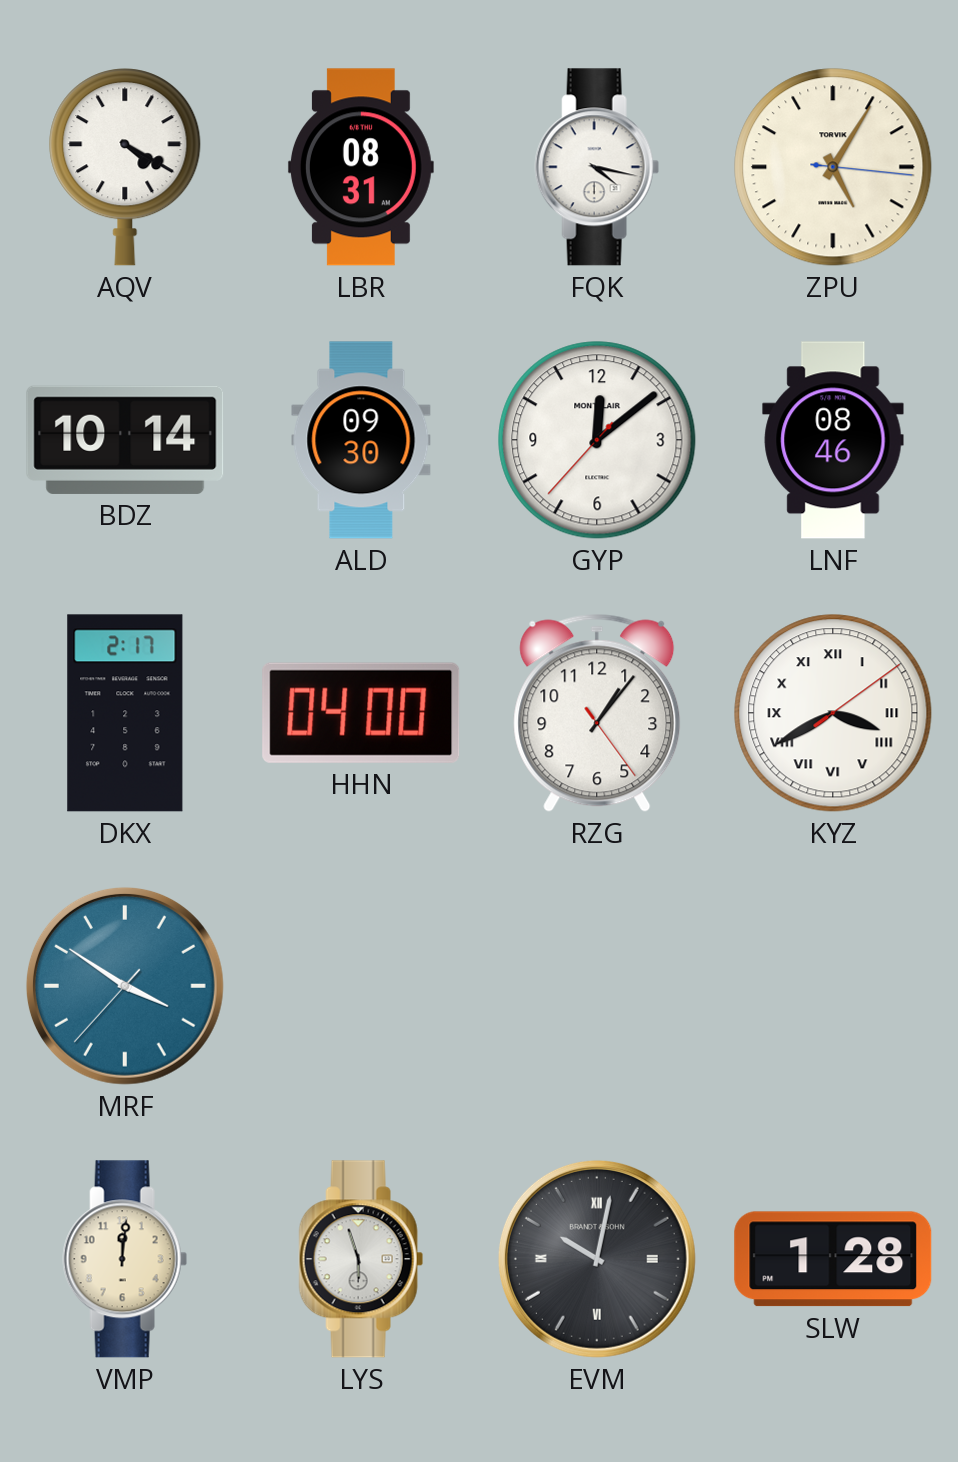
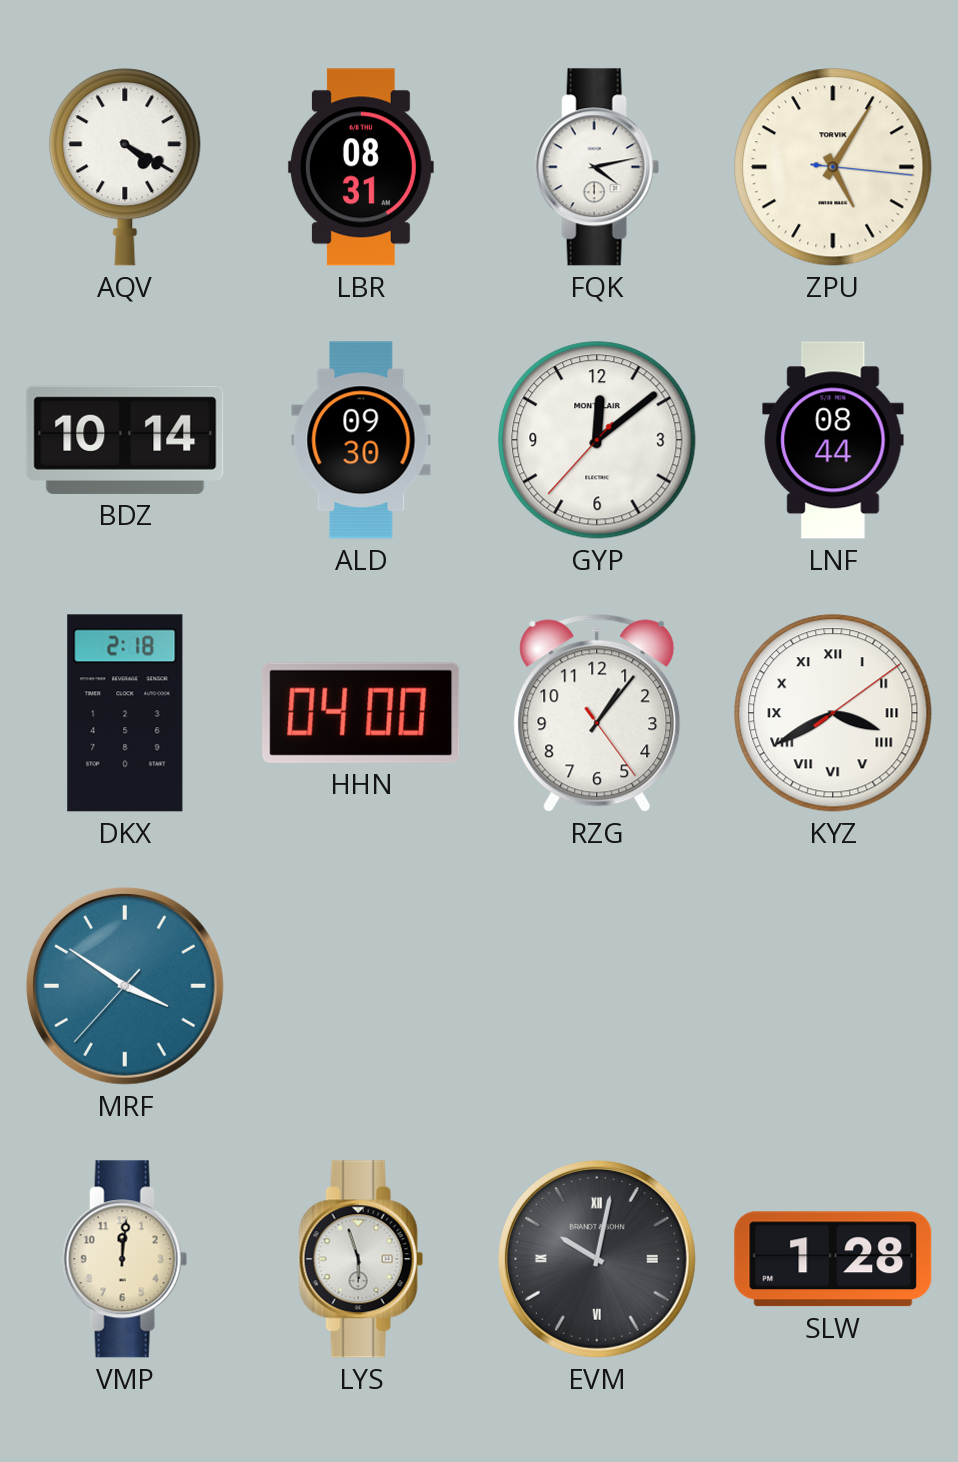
FQK: 4:17 -> 4:13
LNF: 08:46 -> 08:44
DKX: 2:17 -> 2:18
